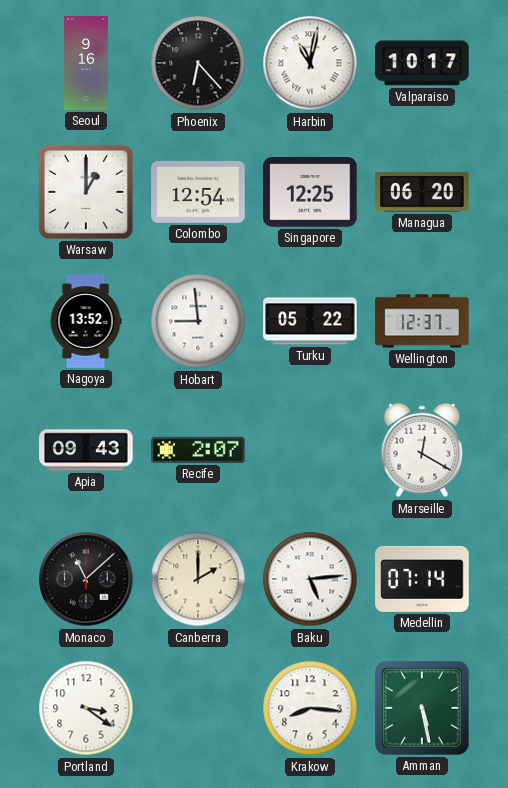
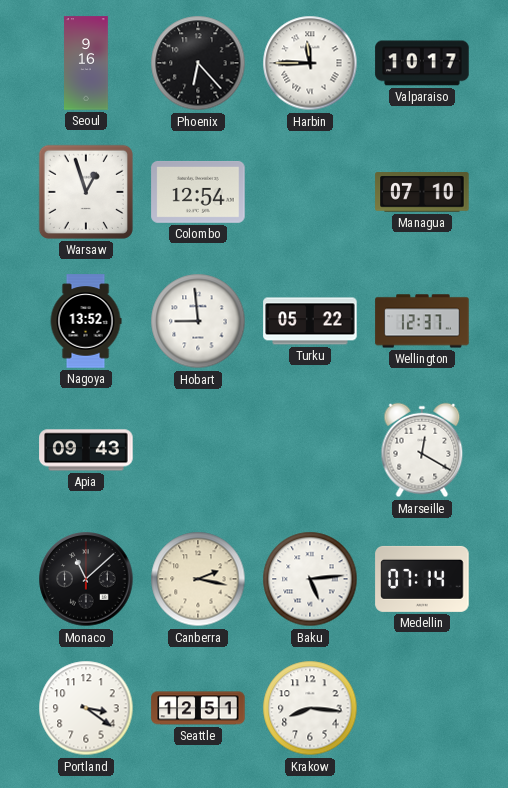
Harbin: 11:02 -> 11:45
Warsaw: 1:00 -> 12:57
Singapore: 12:25 -> none
Managua: 06:20 -> 07:10
Recife: 2:07 -> none
Canberra: 2:00 -> 2:17
Seattle: none -> 12:51
Amman: 5:28 -> none
